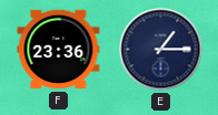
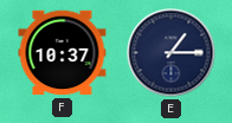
F: 23:36 -> 10:37
